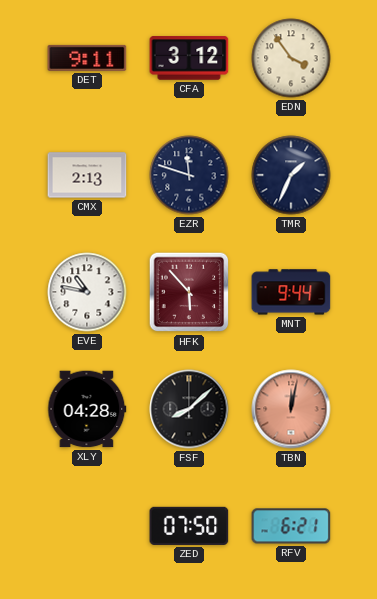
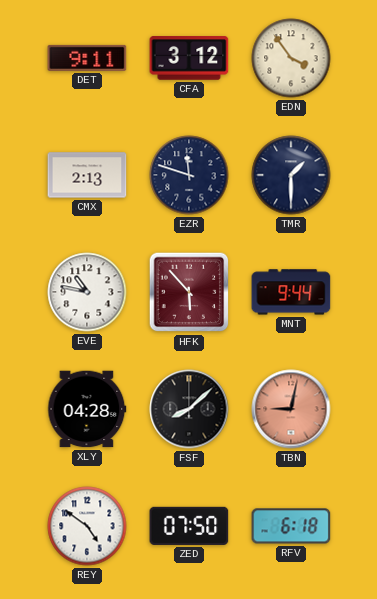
TMR: 1:34 -> 1:30
TBN: 12:02 -> 9:02
REY: none -> 4:51
RFV: 6:21 -> 6:18
